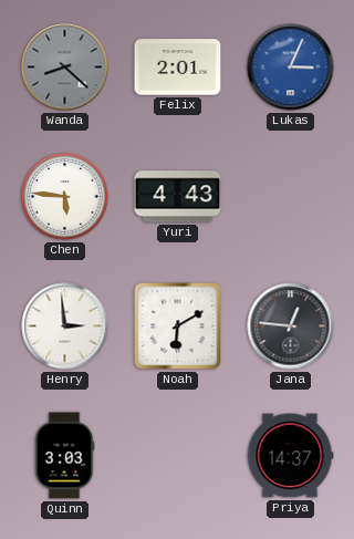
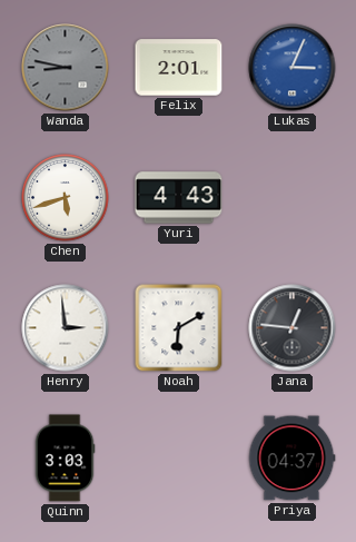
Wanda: 8:22 -> 8:47
Chen: 5:46 -> 5:42
Priya: 14:37 -> 04:37
